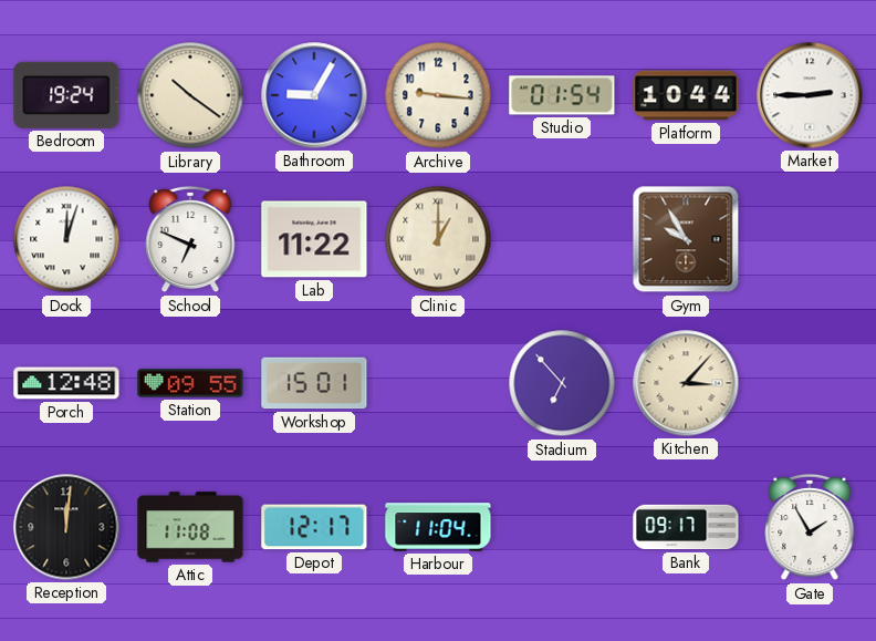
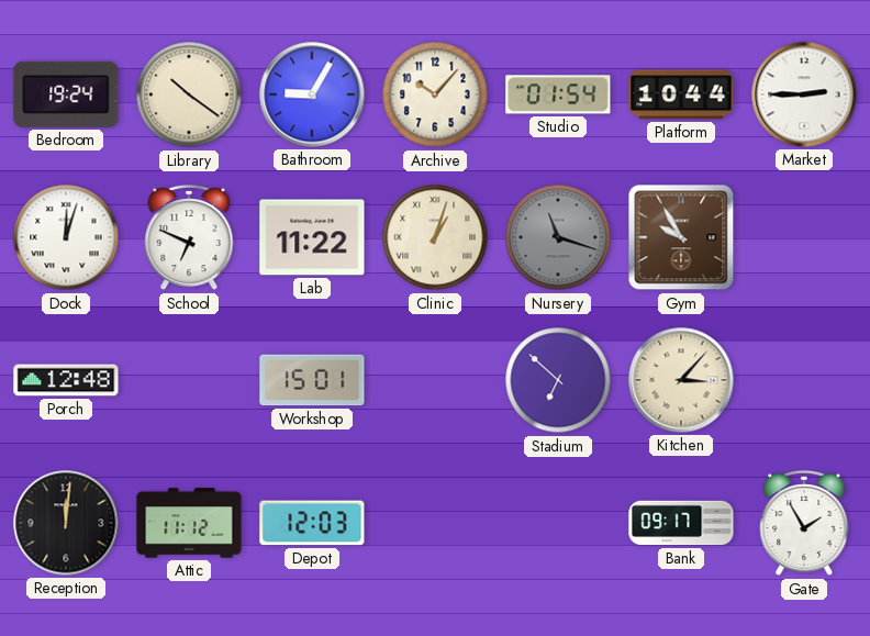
Archive: 9:16 -> 10:07
Clinic: 1:00 -> 1:03
Nursery: none -> 11:18
Station: 09:55 -> none
Stadium: 6:53 -> 6:52
Attic: 11:08 -> 11:12
Depot: 12:17 -> 12:03
Harbour: 11:04 -> none
